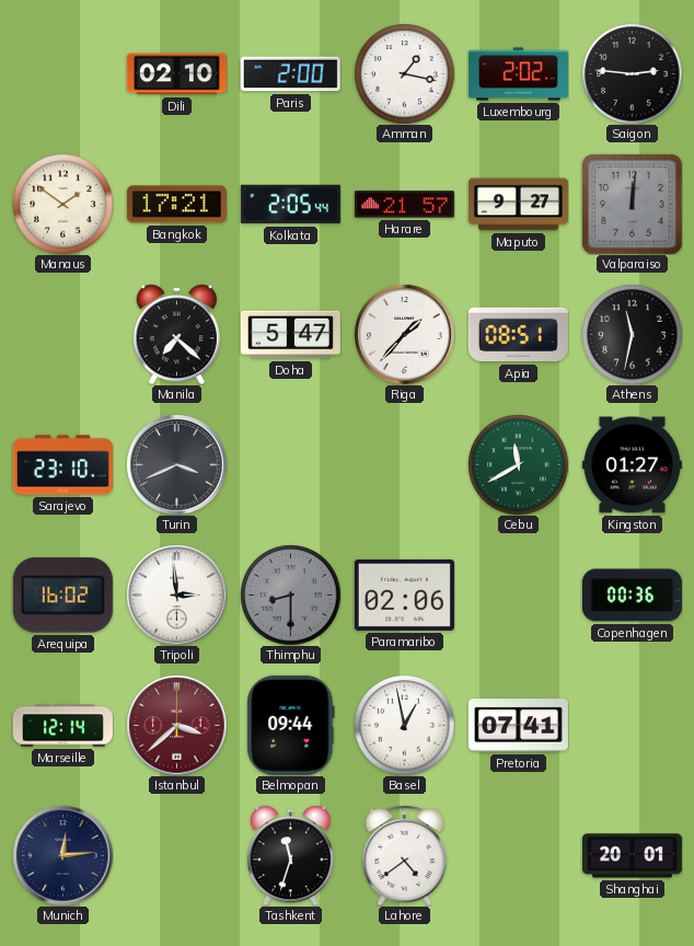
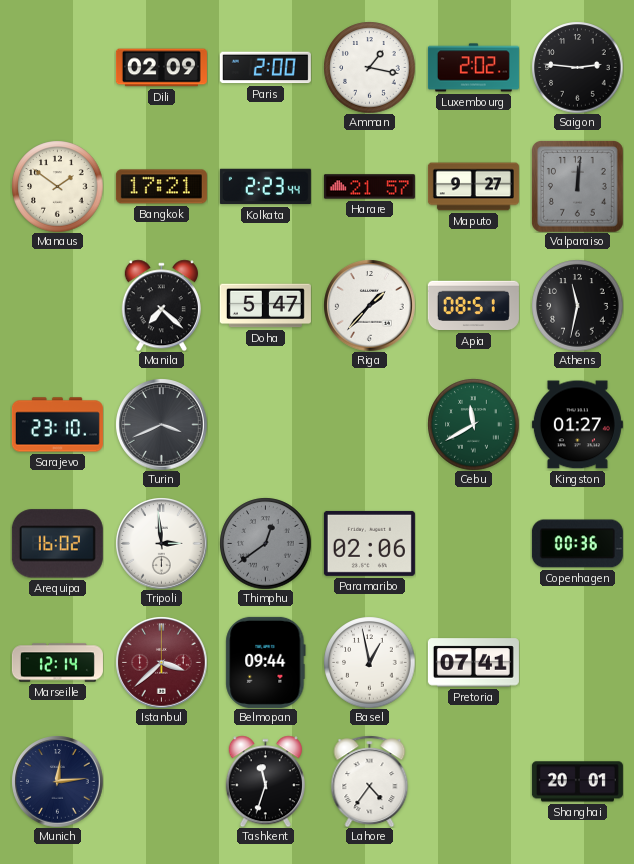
Dili: 02:10 -> 02:09
Kolkata: 2:05 -> 2:23
Thimphu: 8:30 -> 12:39
Lahore: 4:39 -> 4:36
